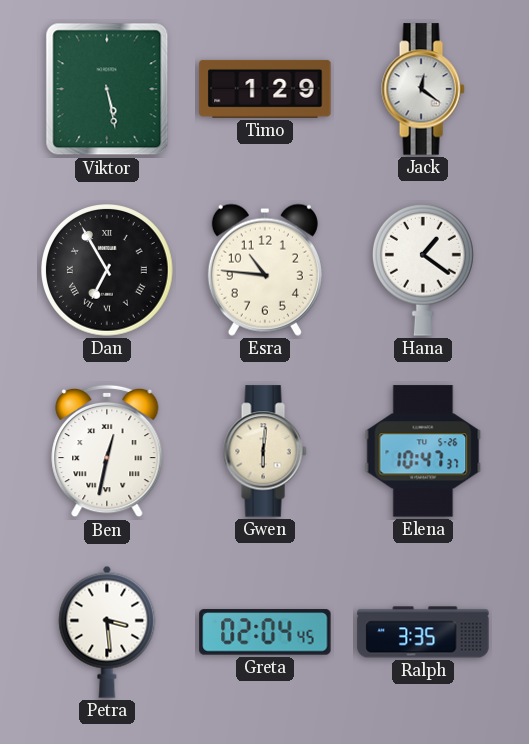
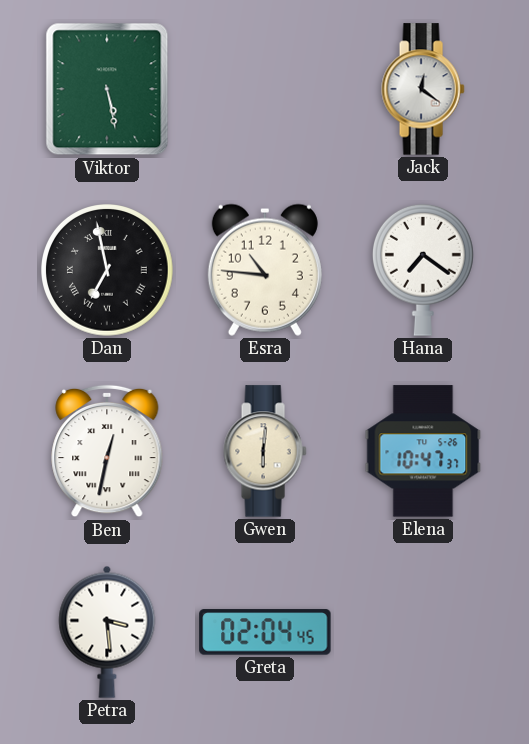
Timo: 1:29 -> none
Dan: 6:55 -> 6:58
Hana: 1:21 -> 7:21
Ralph: 3:35 -> none
